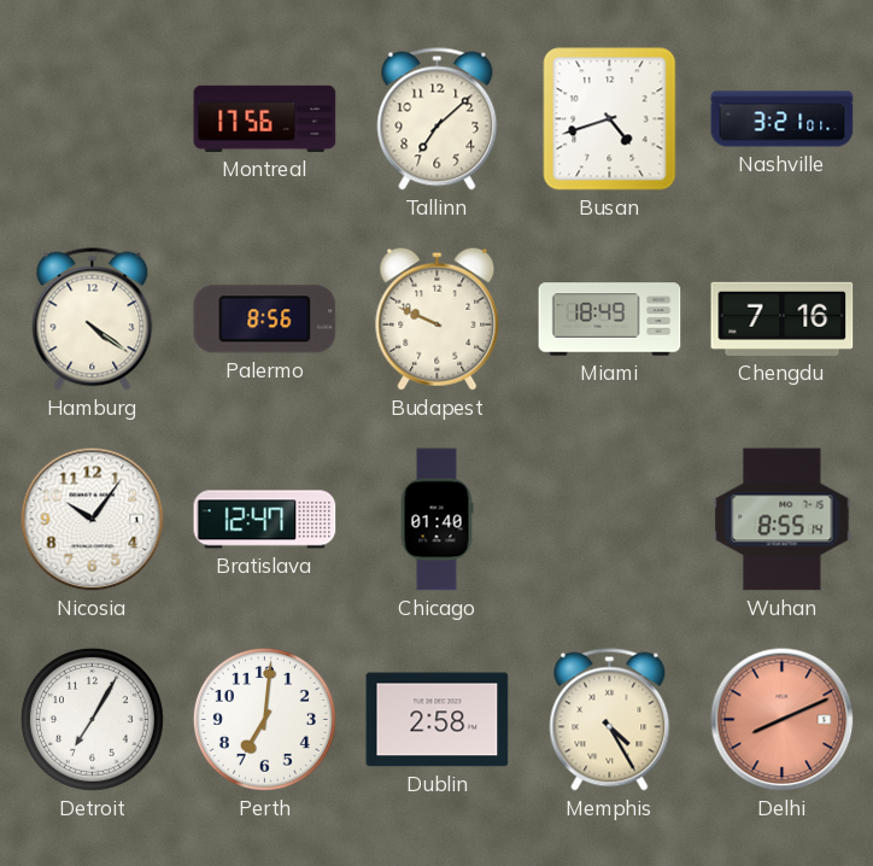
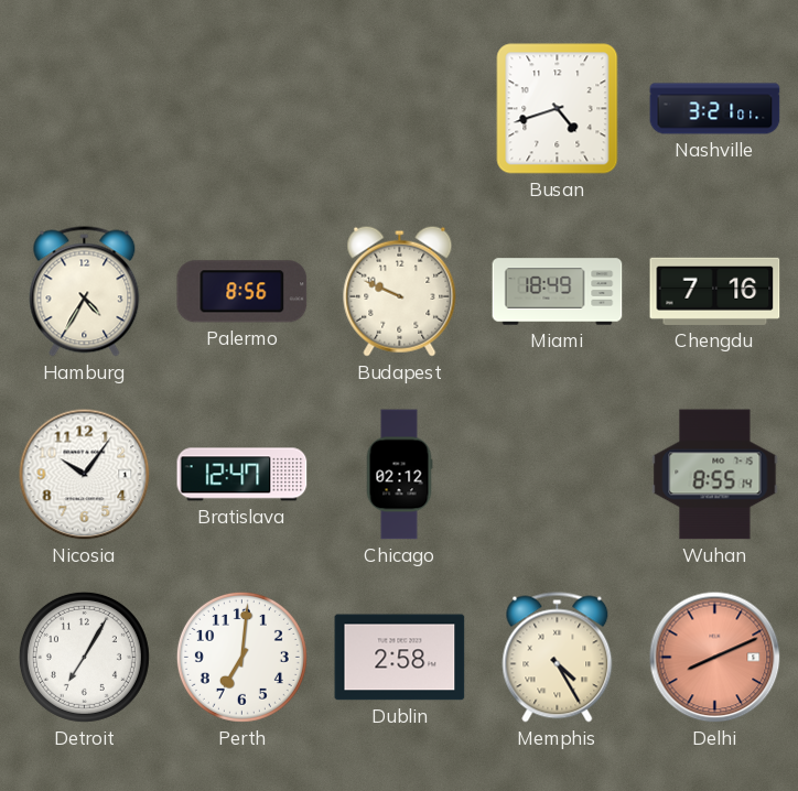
Montreal: 17:56 -> none
Tallinn: 7:08 -> none
Hamburg: 4:21 -> 4:35
Chicago: 01:40 -> 02:12
